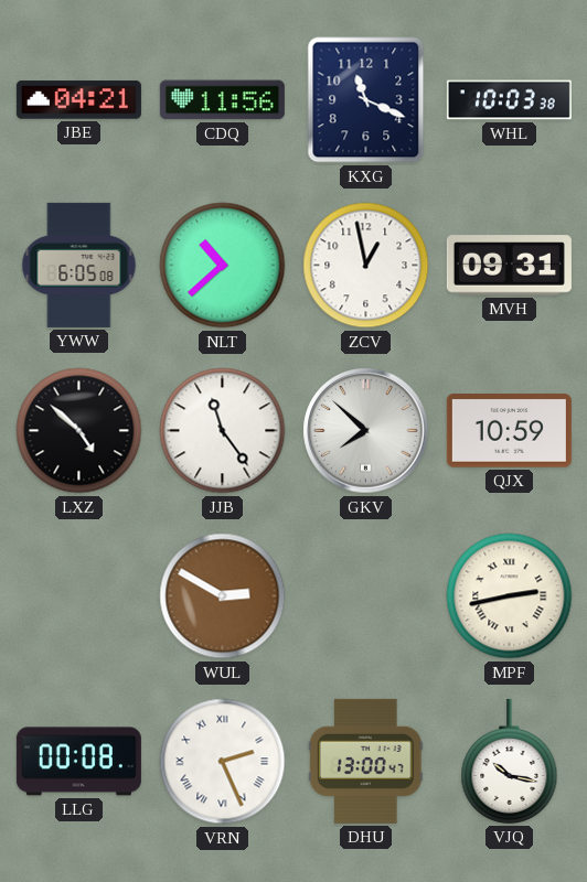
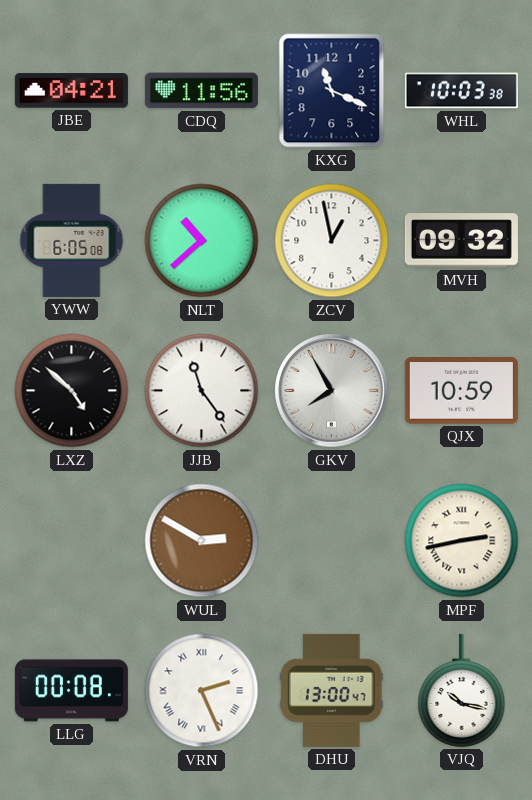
MVH: 09:31 -> 09:32
GKV: 7:52 -> 7:55
